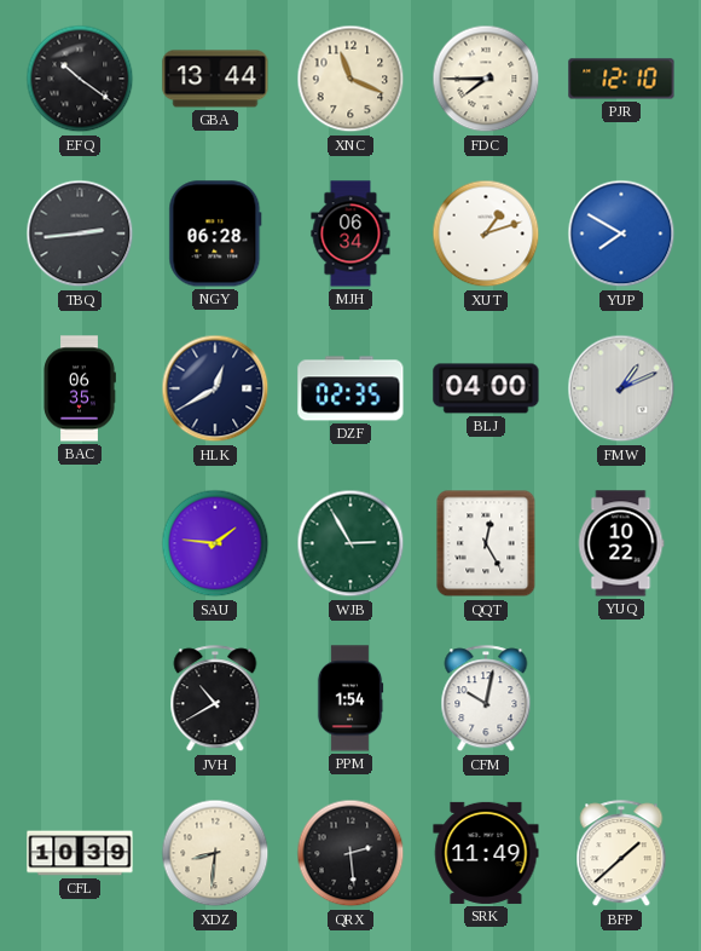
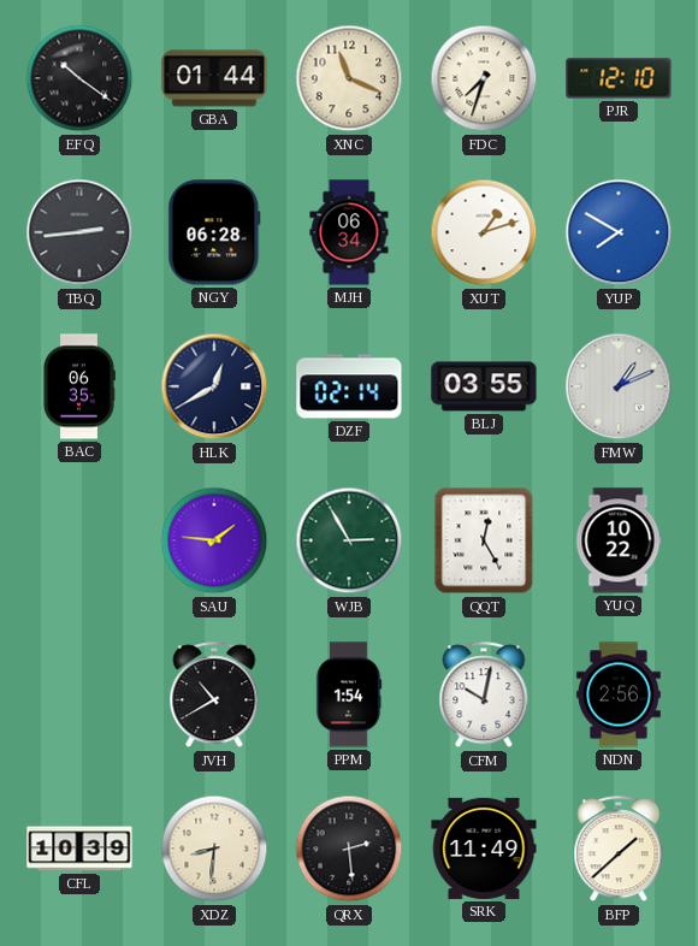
GBA: 13:44 -> 01:44
FDC: 7:45 -> 7:33
DZF: 02:35 -> 02:14
BLJ: 04:00 -> 03:55
NDN: none -> 2:56
